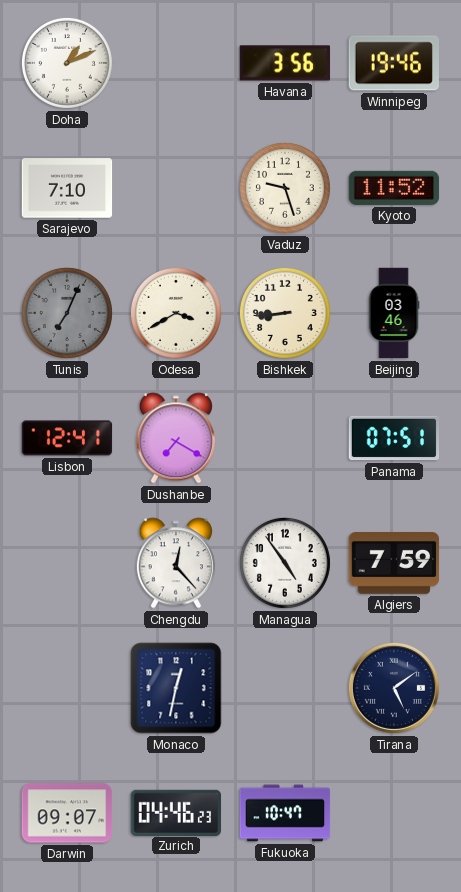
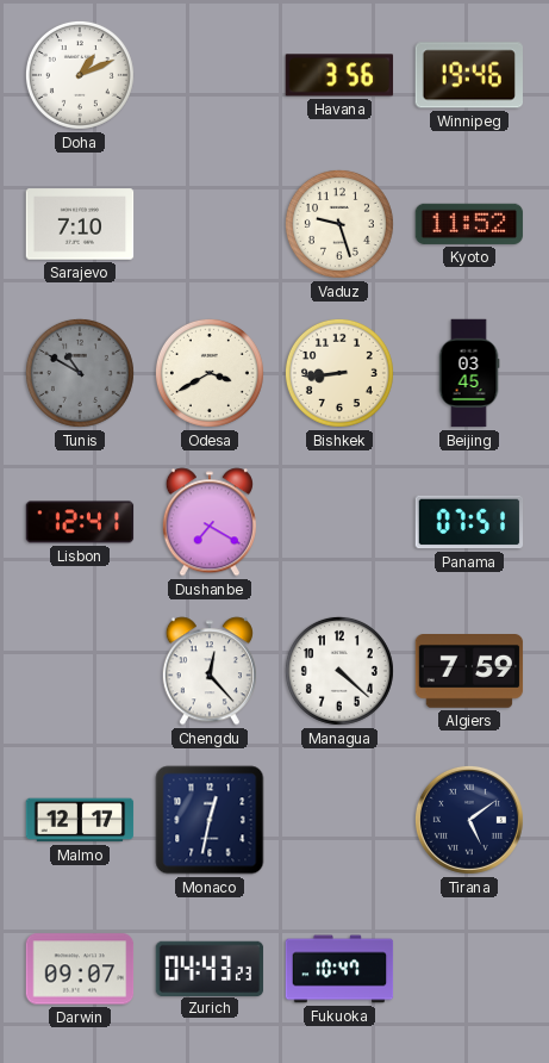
Tunis: 7:04 -> 10:50
Beijing: 03:46 -> 03:45
Managua: 4:54 -> 4:22
Malmo: none -> 12:17
Zurich: 04:46 -> 04:43
